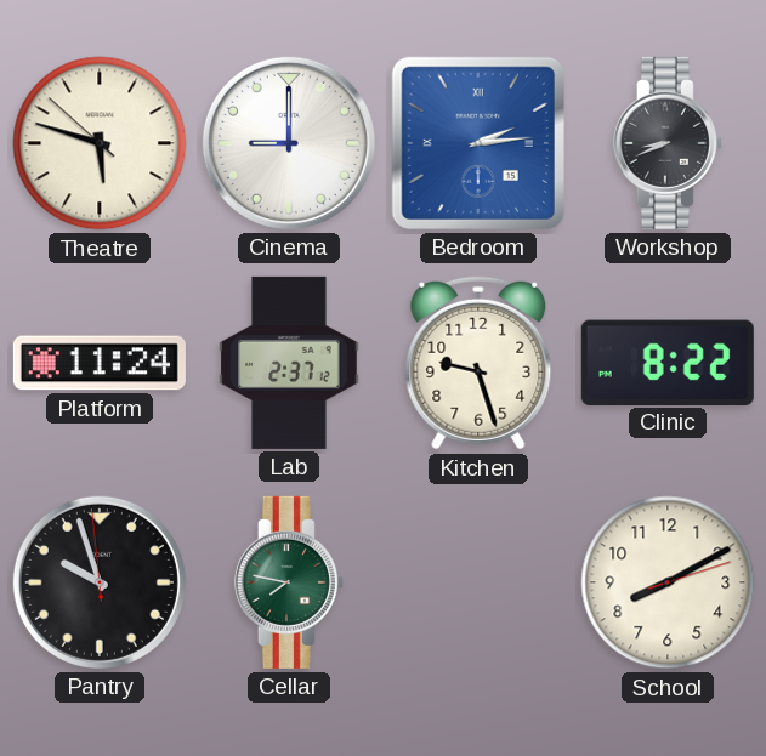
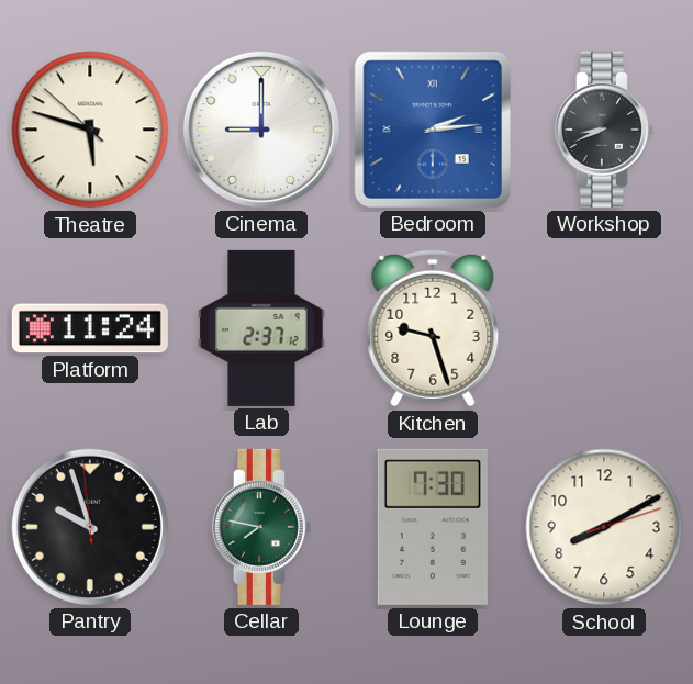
Clinic: 8:22 -> none
Lounge: none -> 7:30
